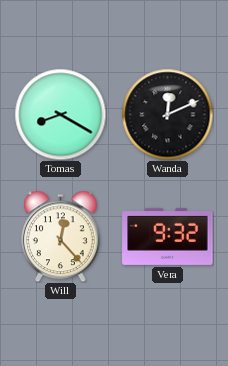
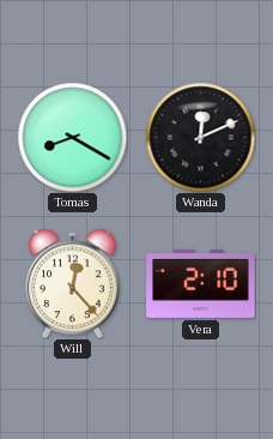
Vera: 9:32 -> 2:10
